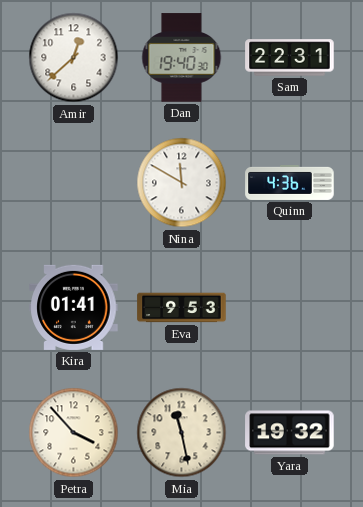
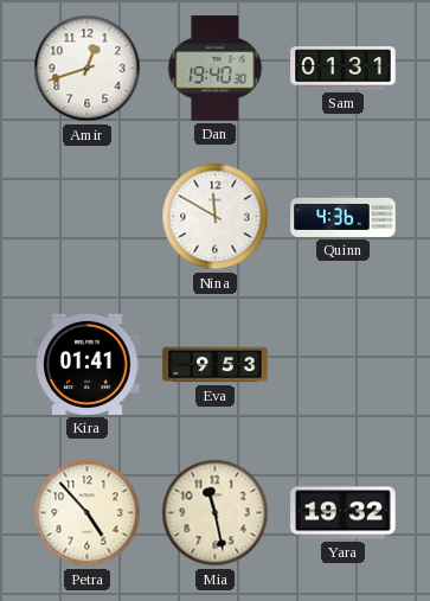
Amir: 12:38 -> 12:42
Sam: 22:31 -> 01:31
Petra: 3:53 -> 4:53
